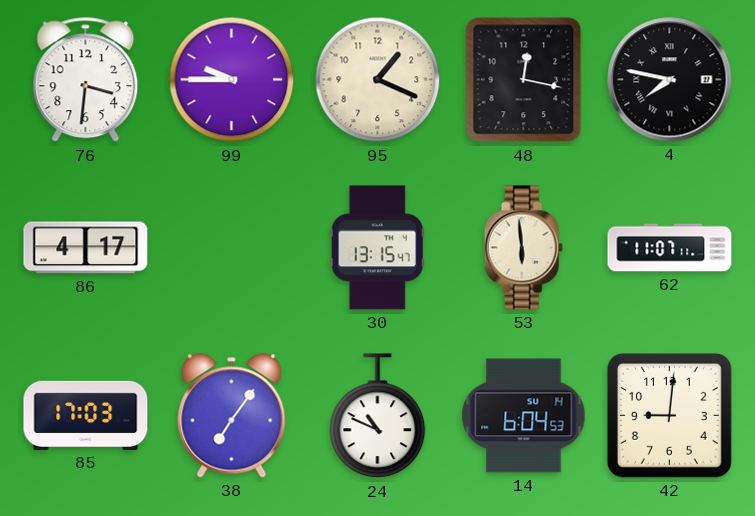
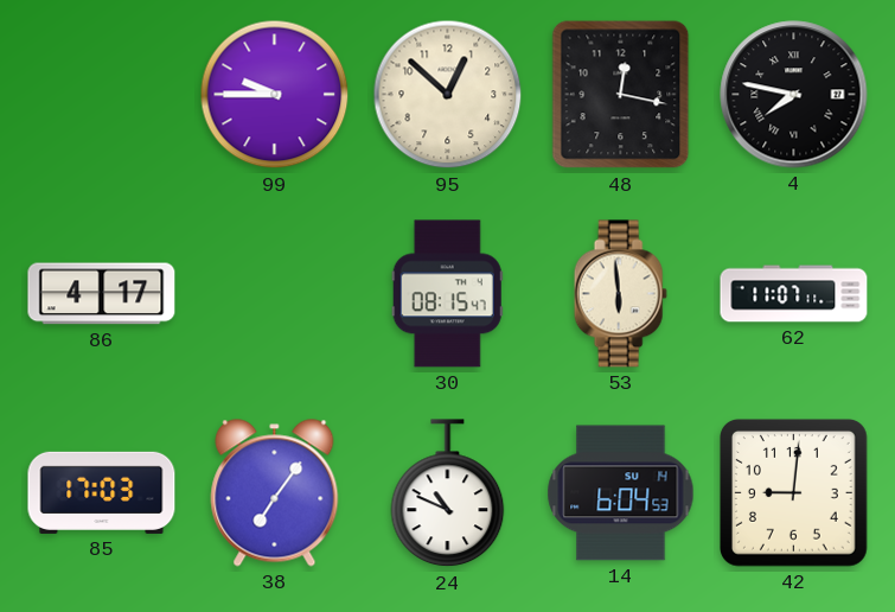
76: 3:31 -> none
95: 1:19 -> 12:52
30: 13:15 -> 08:15
